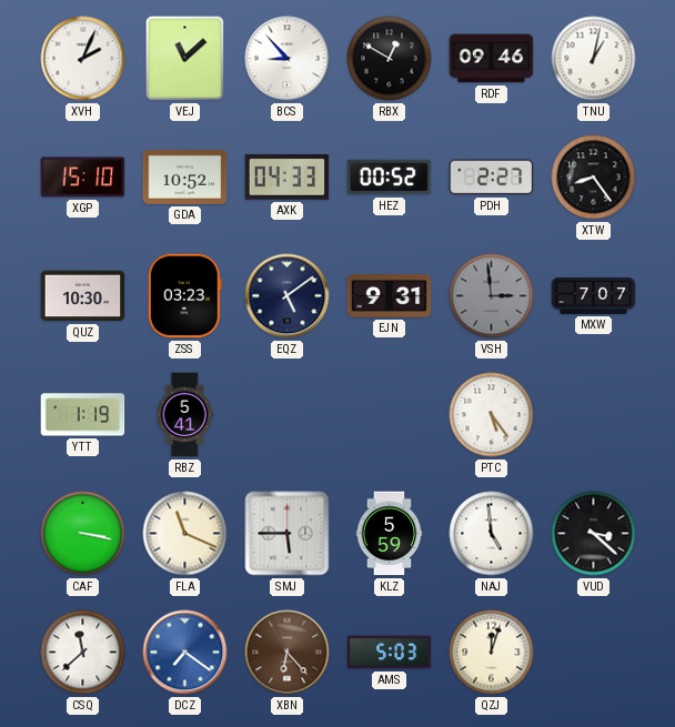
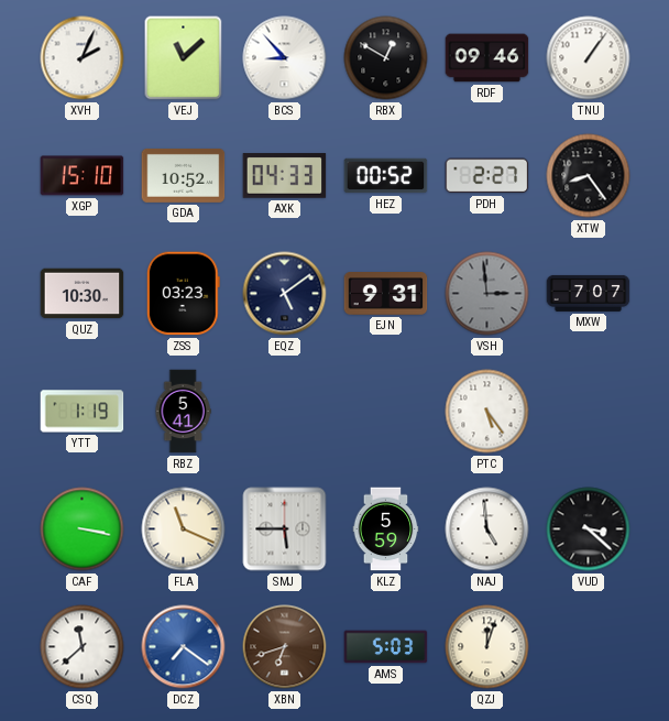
TNU: 1:02 -> 1:06
XBN: 6:23 -> 6:42
